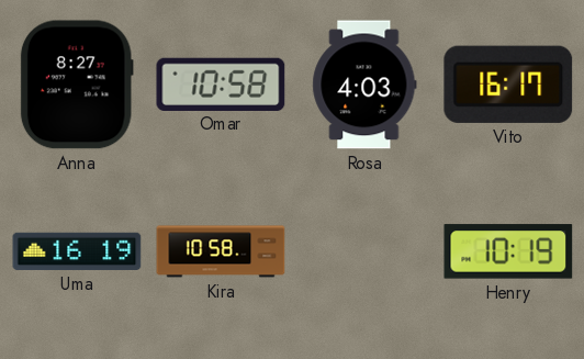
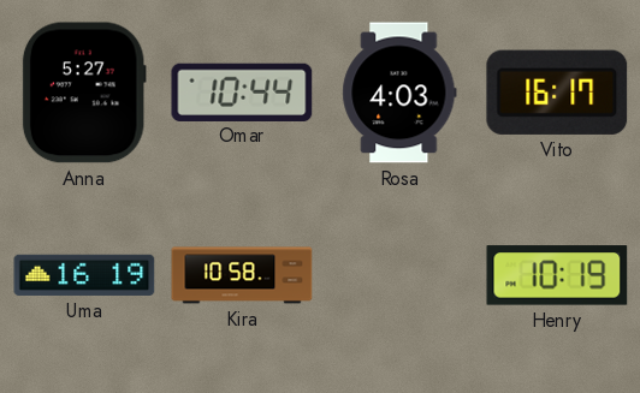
Anna: 8:27 -> 5:27
Omar: 10:58 -> 10:44
